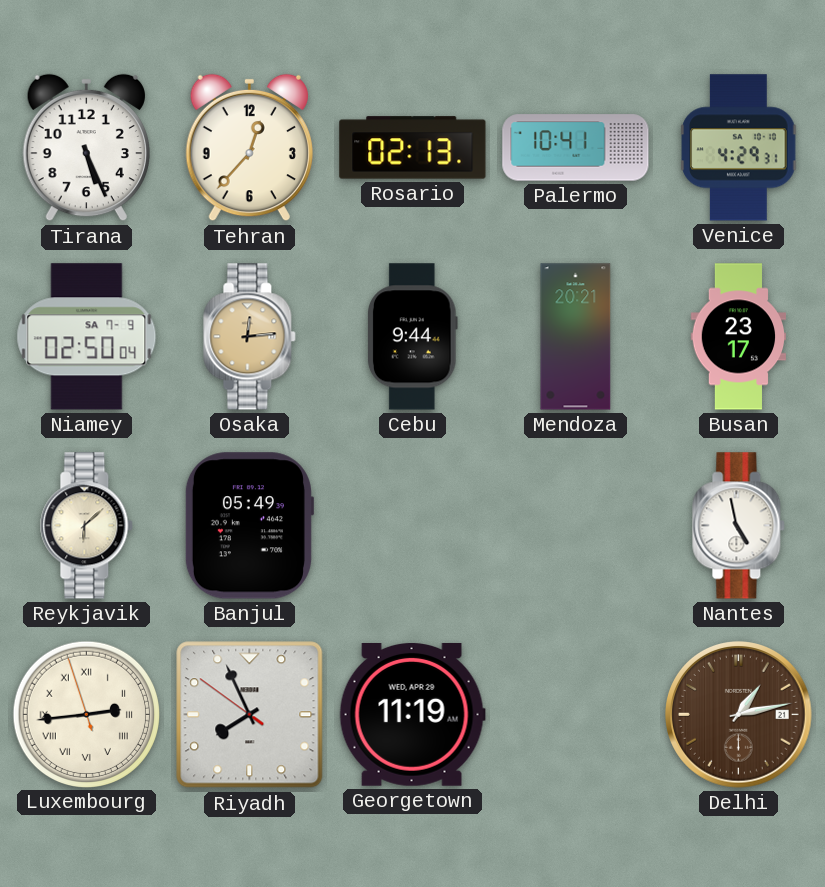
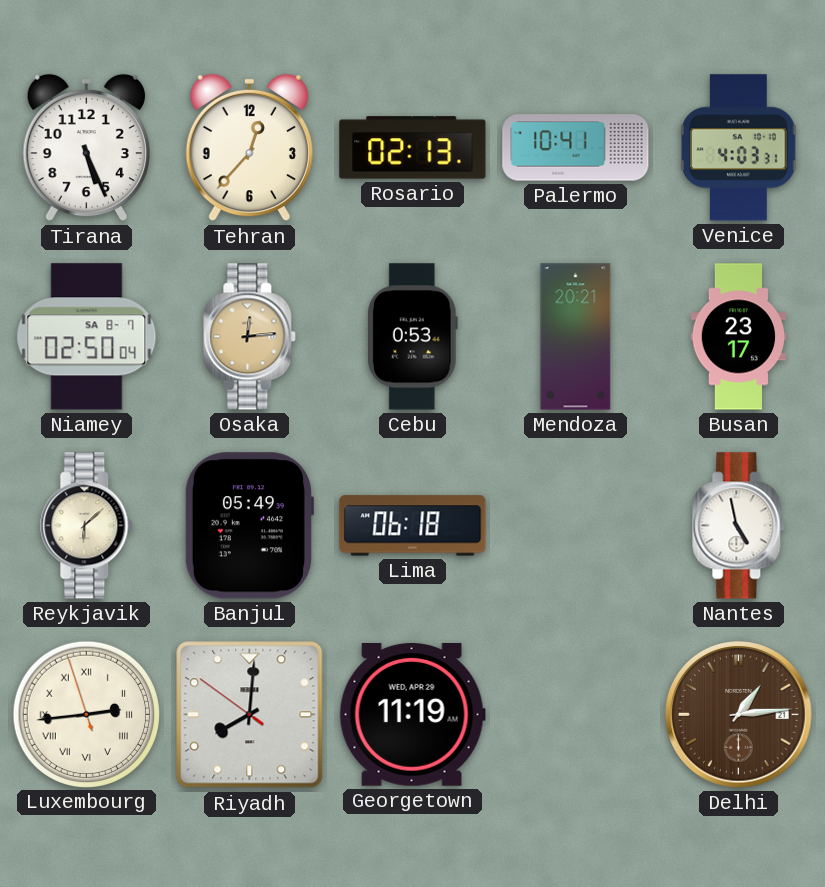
Venice: 4:29 -> 4:03
Niamey date: SA 7-9 -> SA 8-7
Cebu: 9:44 -> 0:53
Lima: none -> 06:18
Riyadh: 7:55 -> 8:00
Delhi: 1:13 -> 1:14
